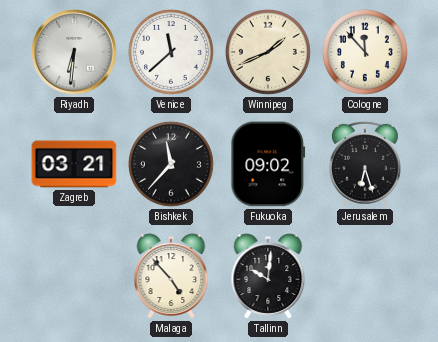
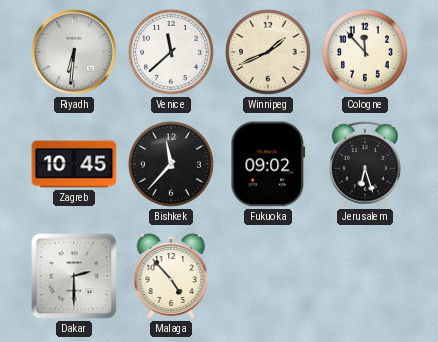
Zagreb: 03:21 -> 10:45
Dakar: none -> 2:30
Tallinn: 10:01 -> none
